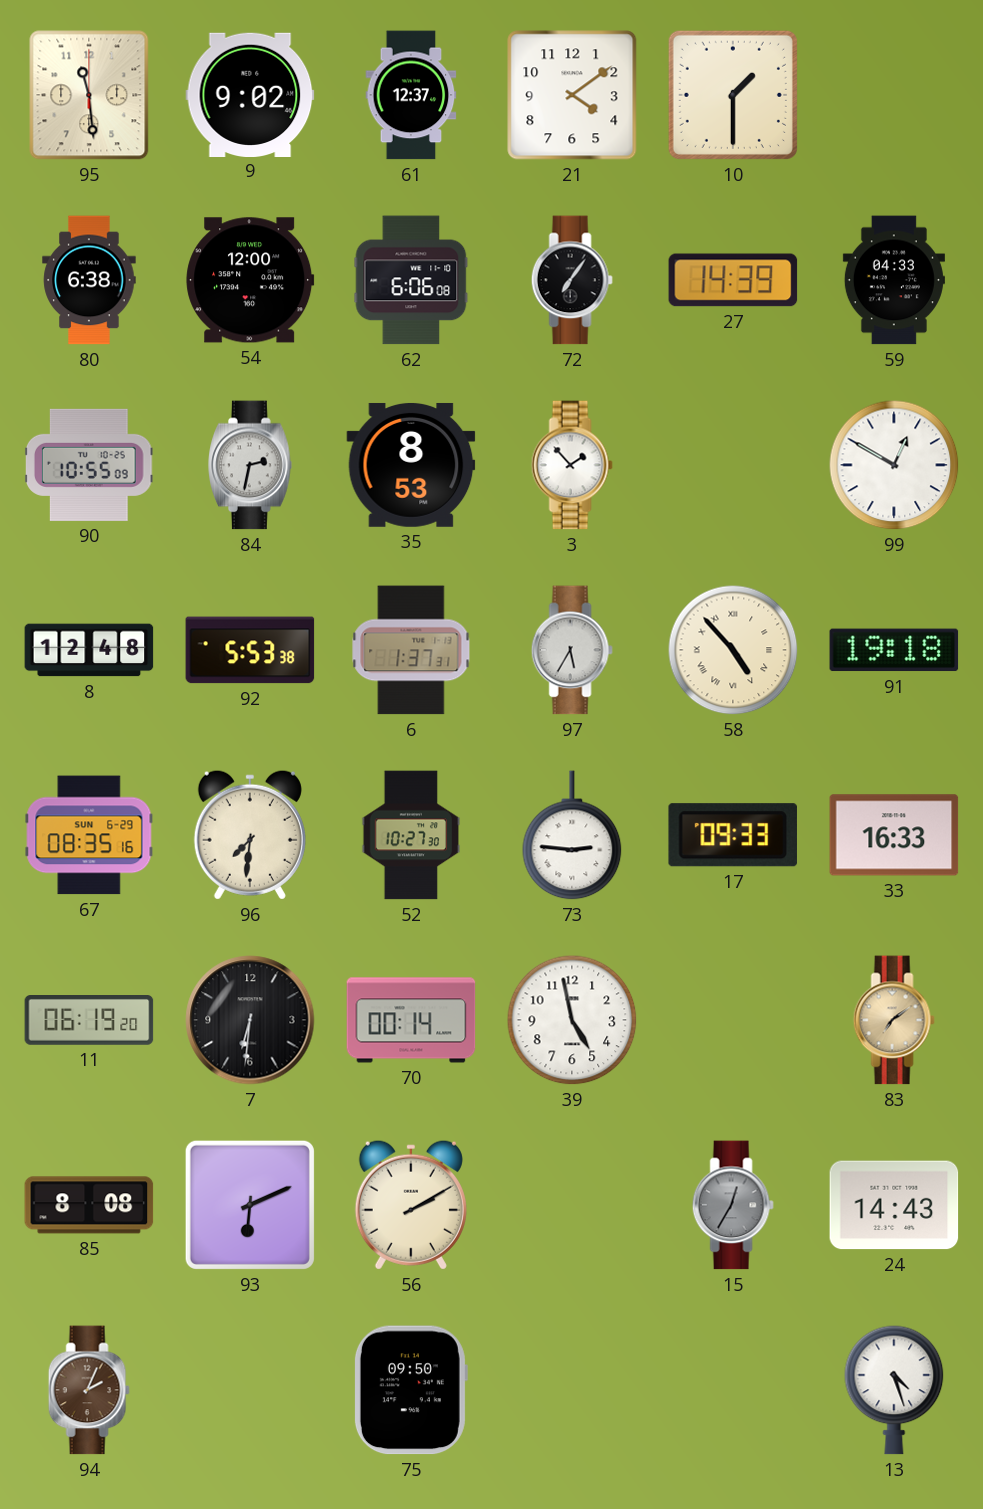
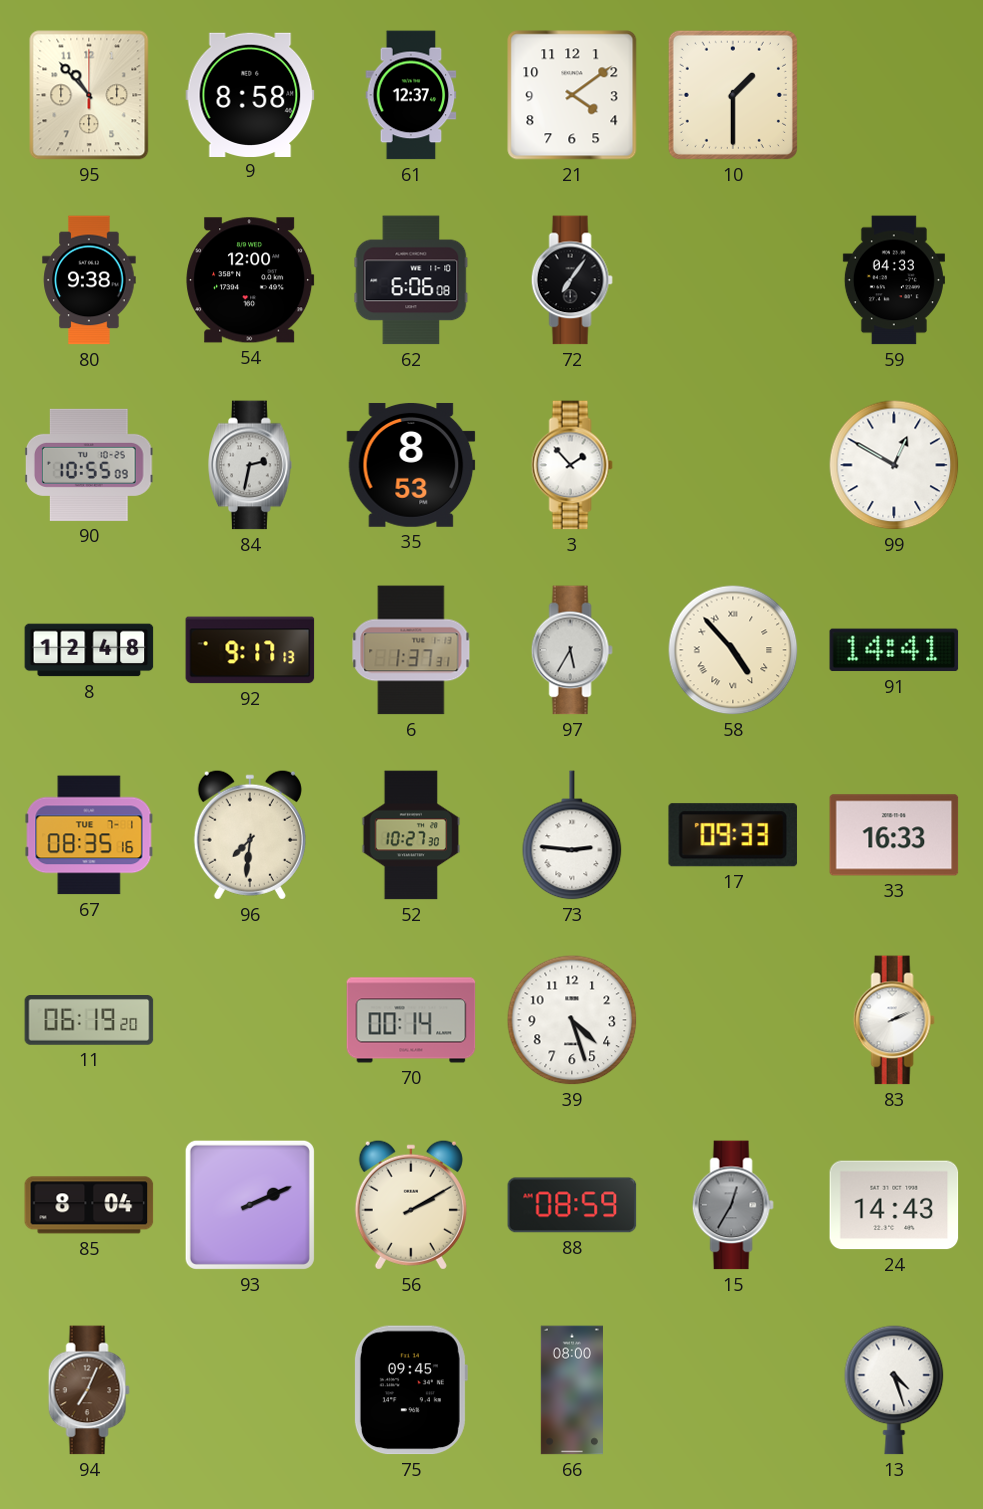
95: 11:29 -> 10:53
9: 9:02 -> 8:58
80: 6:38 -> 9:38
27: 14:39 -> none
92: 5:53 -> 9:17
91: 19:18 -> 14:41
67 date: SUN 6-29 -> TUE 7-1
7: 6:31 -> none
39: 4:58 -> 4:27
83: 7:09 -> 2:11
83 dial: champagne -> white
85: 8:08 -> 8:04
93: 6:11 -> 2:11
88: none -> 08:59
94: 2:04 -> 7:04
75: 09:50 -> 09:45
66: none -> 08:00
